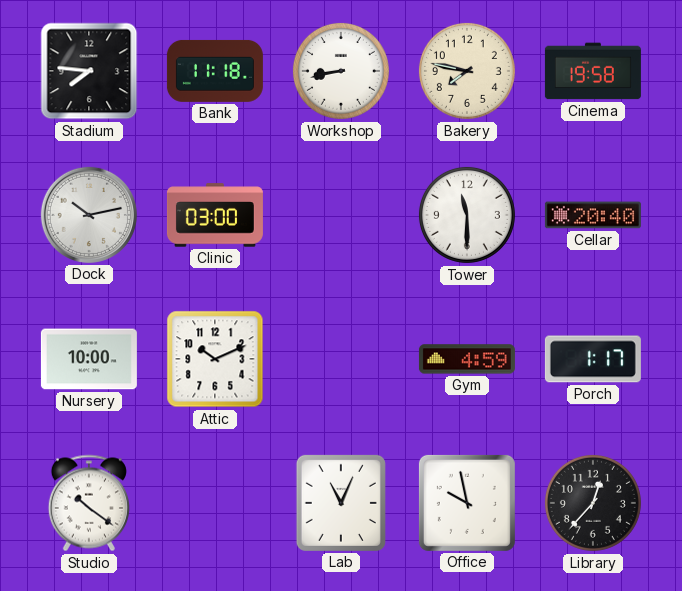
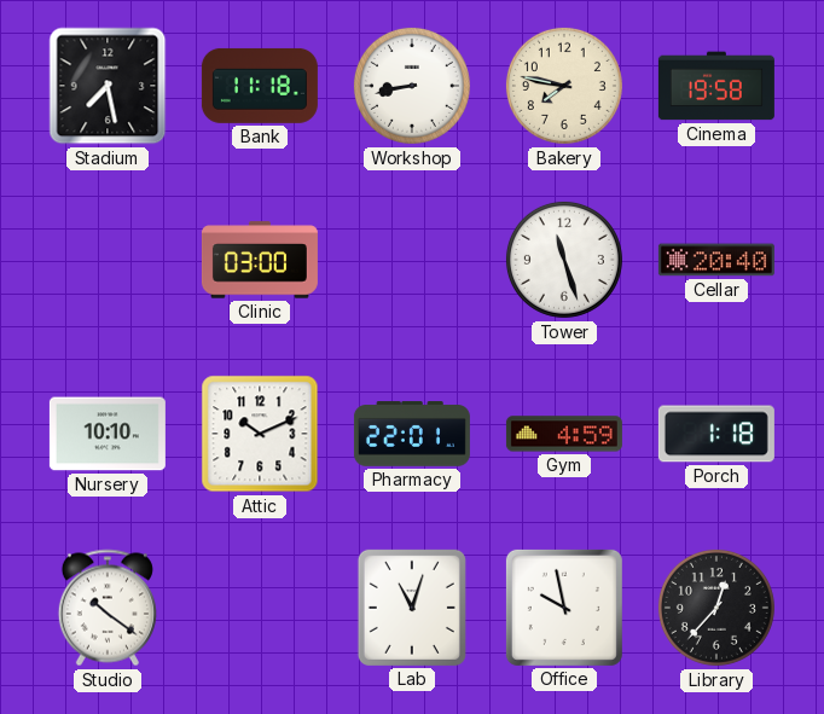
Stadium: 7:46 -> 7:28
Dock: 10:13 -> none
Tower: 11:30 -> 11:27
Nursery: 10:00 -> 10:10
Pharmacy: none -> 22:01
Porch: 1:17 -> 1:18
Lab: 11:04 -> 11:03
